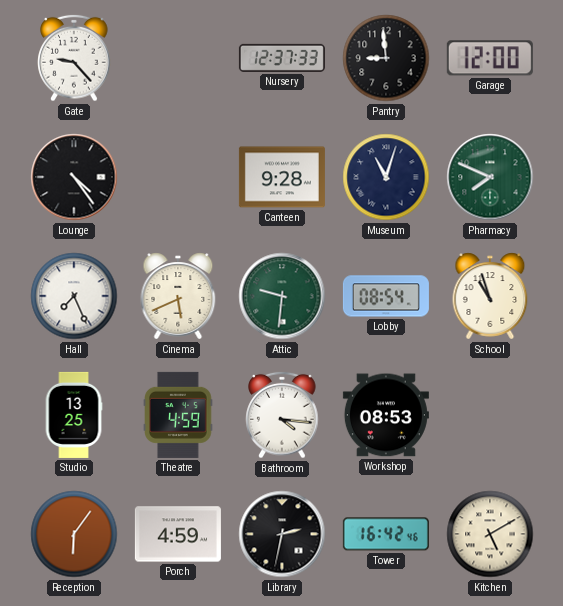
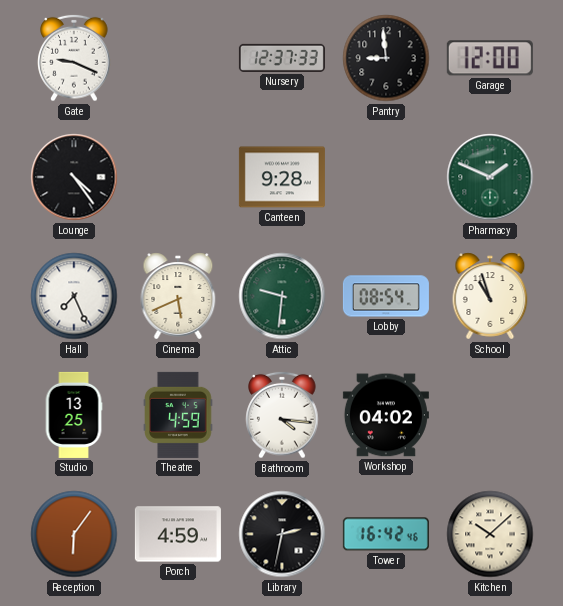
Gate: 9:23 -> 9:19
Museum: 11:03 -> none
Pharmacy: 7:49 -> 1:49
Workshop: 08:53 -> 04:02
Kitchen: 5:10 -> 10:08
